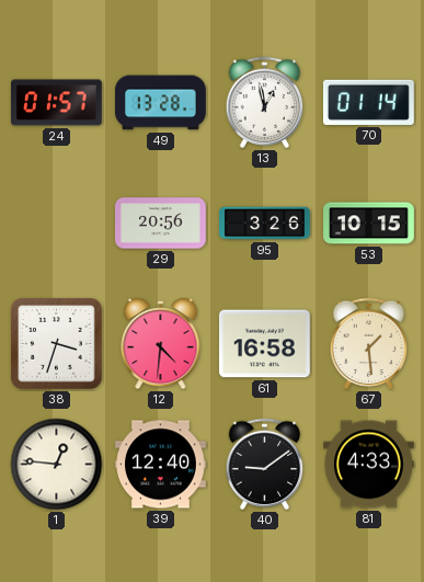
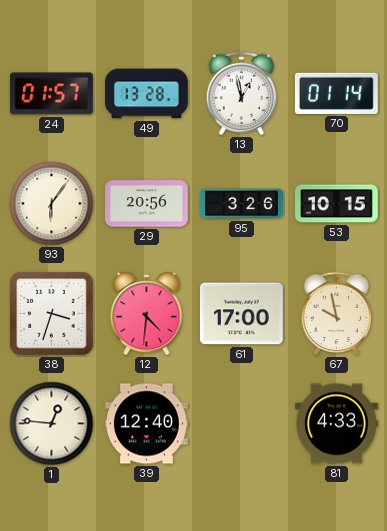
93: none -> 6:06
61: 16:58 -> 17:00
67: 1:29 -> 9:58
40: 9:09 -> none
